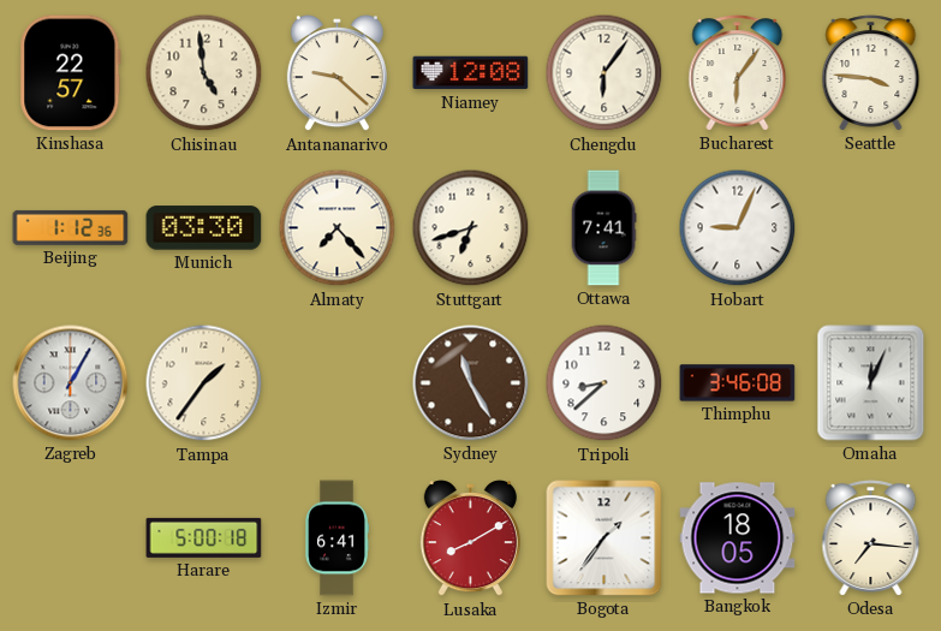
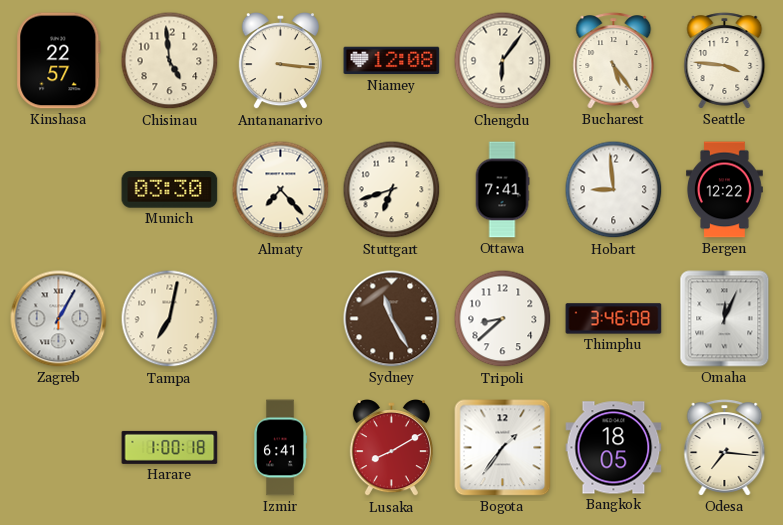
Antananarivo: 9:22 -> 3:16
Bucharest: 6:06 -> 5:24
Beijing: 1:12 -> none
Hobart: 9:04 -> 8:59
Bergen: none -> 12:22
Tampa: 1:36 -> 7:02
Harare: 5:00 -> 1:00
